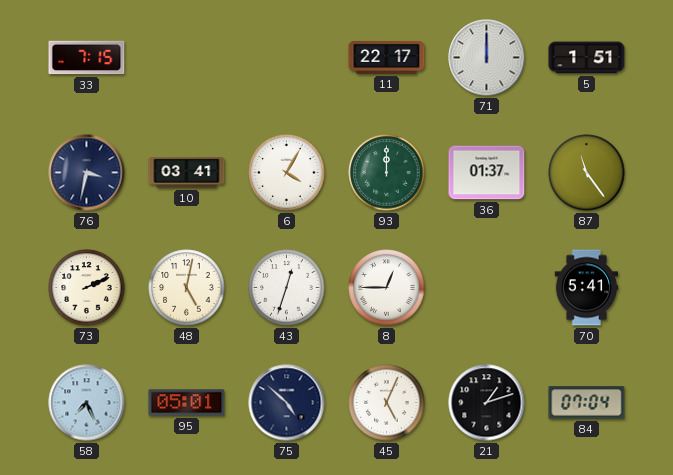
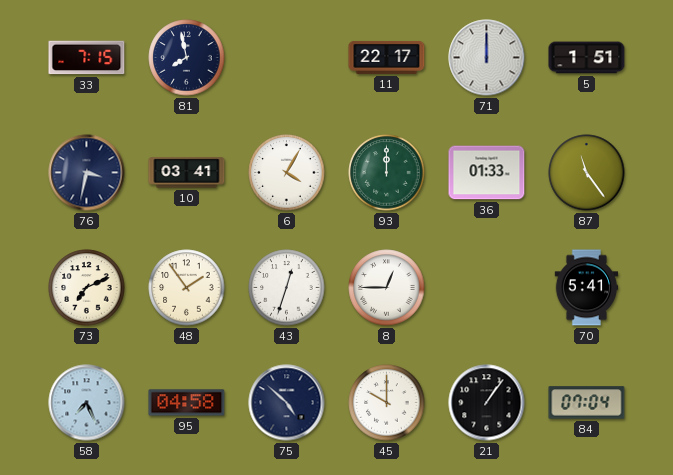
81: none -> 7:58
36: 01:37 -> 01:33
73: 2:11 -> 7:11
48: 5:02 -> 1:54
95: 05:01 -> 04:58
45: 5:04 -> 10:00
21: 1:12 -> 1:06
